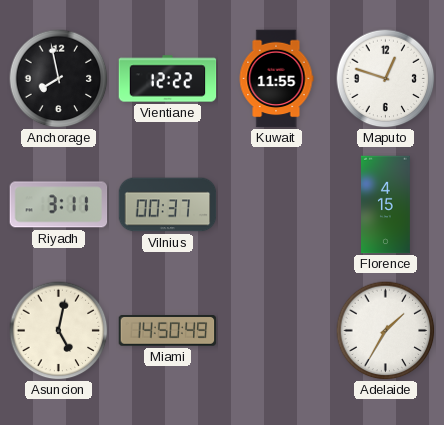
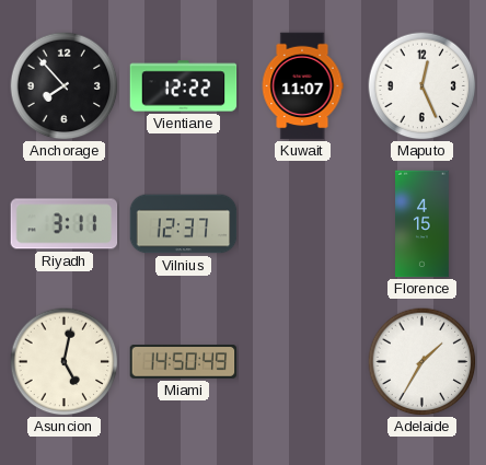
Anchorage: 7:58 -> 7:53
Kuwait: 11:55 -> 11:07
Maputo: 12:48 -> 12:26
Vilnius: 00:37 -> 12:37
